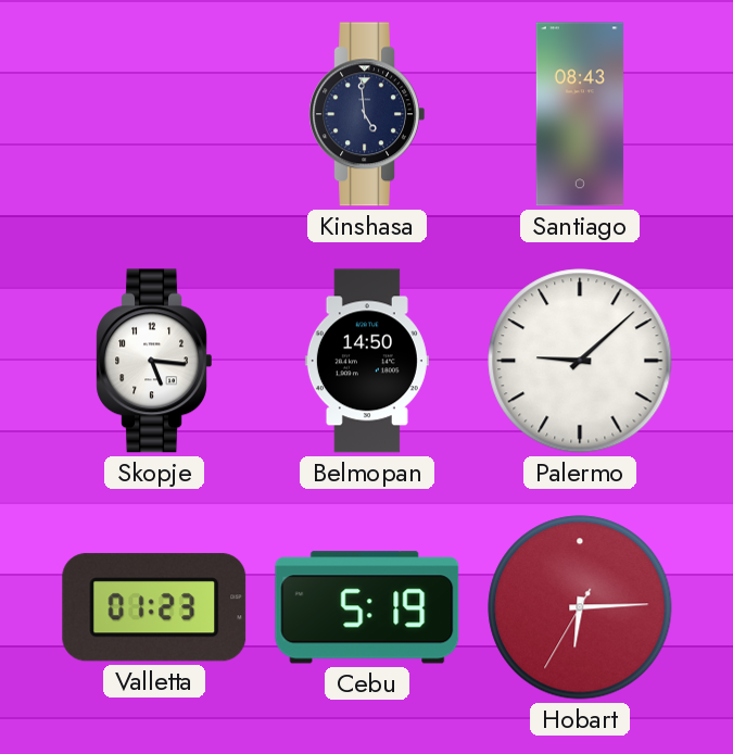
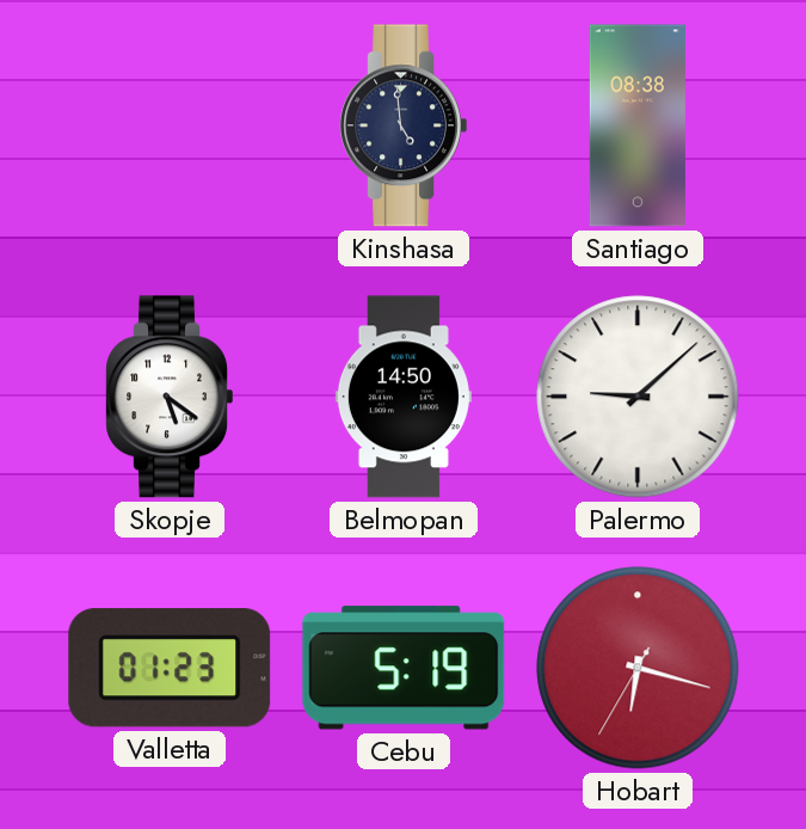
Santiago: 08:43 -> 08:38
Skopje: 5:16 -> 5:21
Hobart: 6:14 -> 6:17
